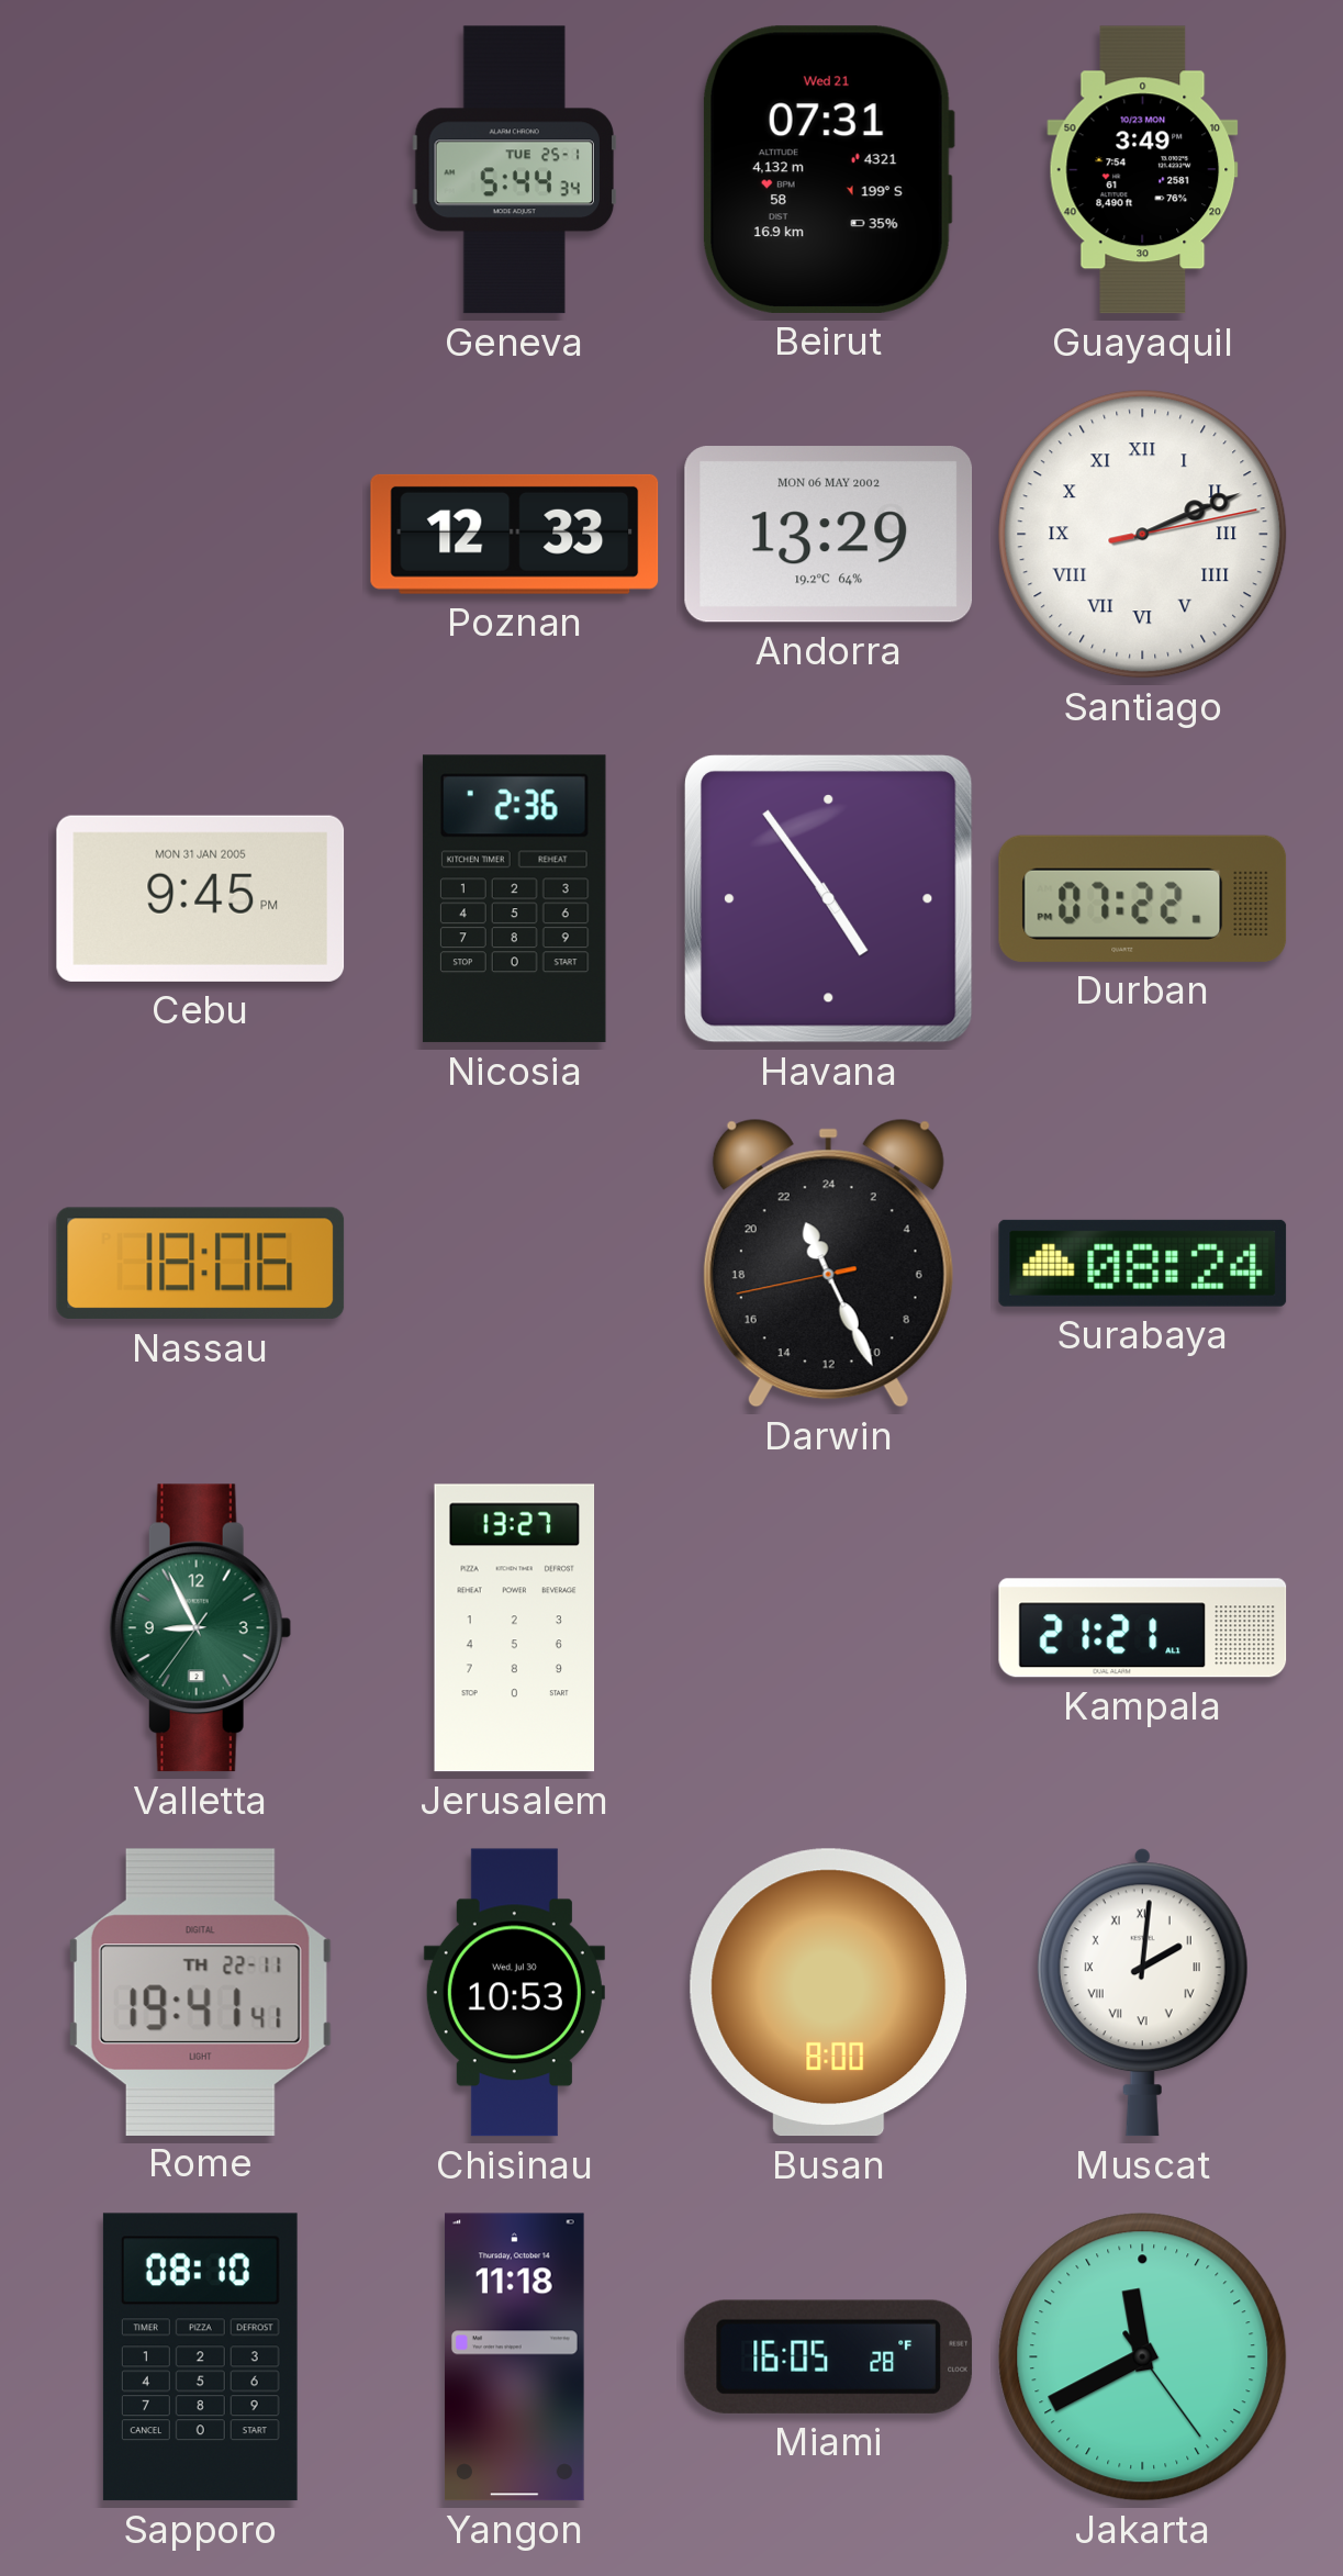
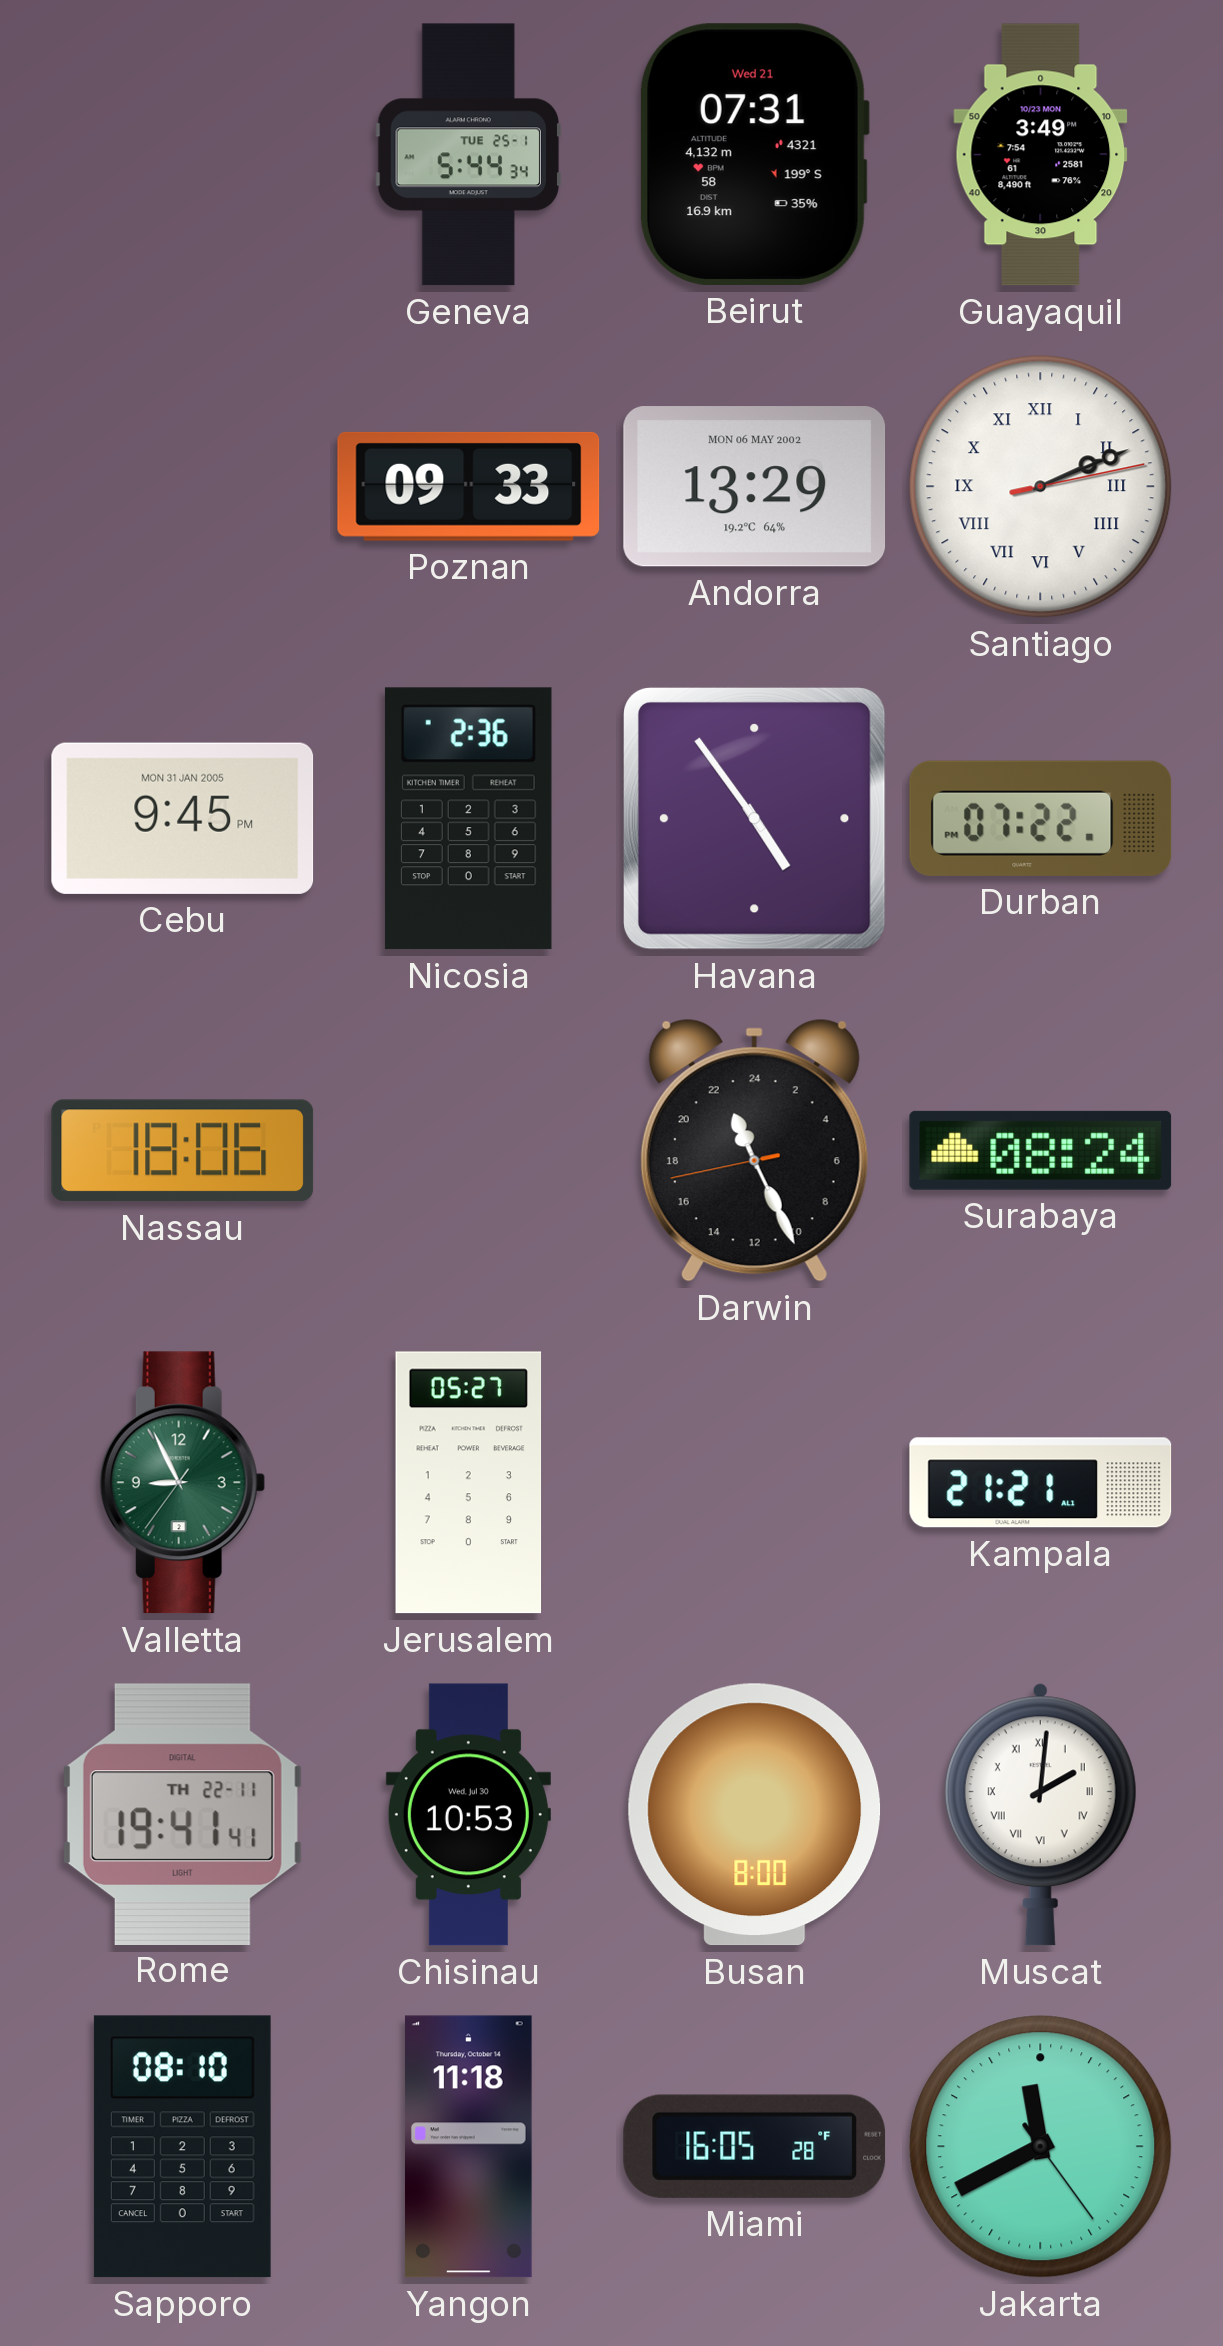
Poznan: 12:33 -> 09:33
Jerusalem: 13:27 -> 05:27
